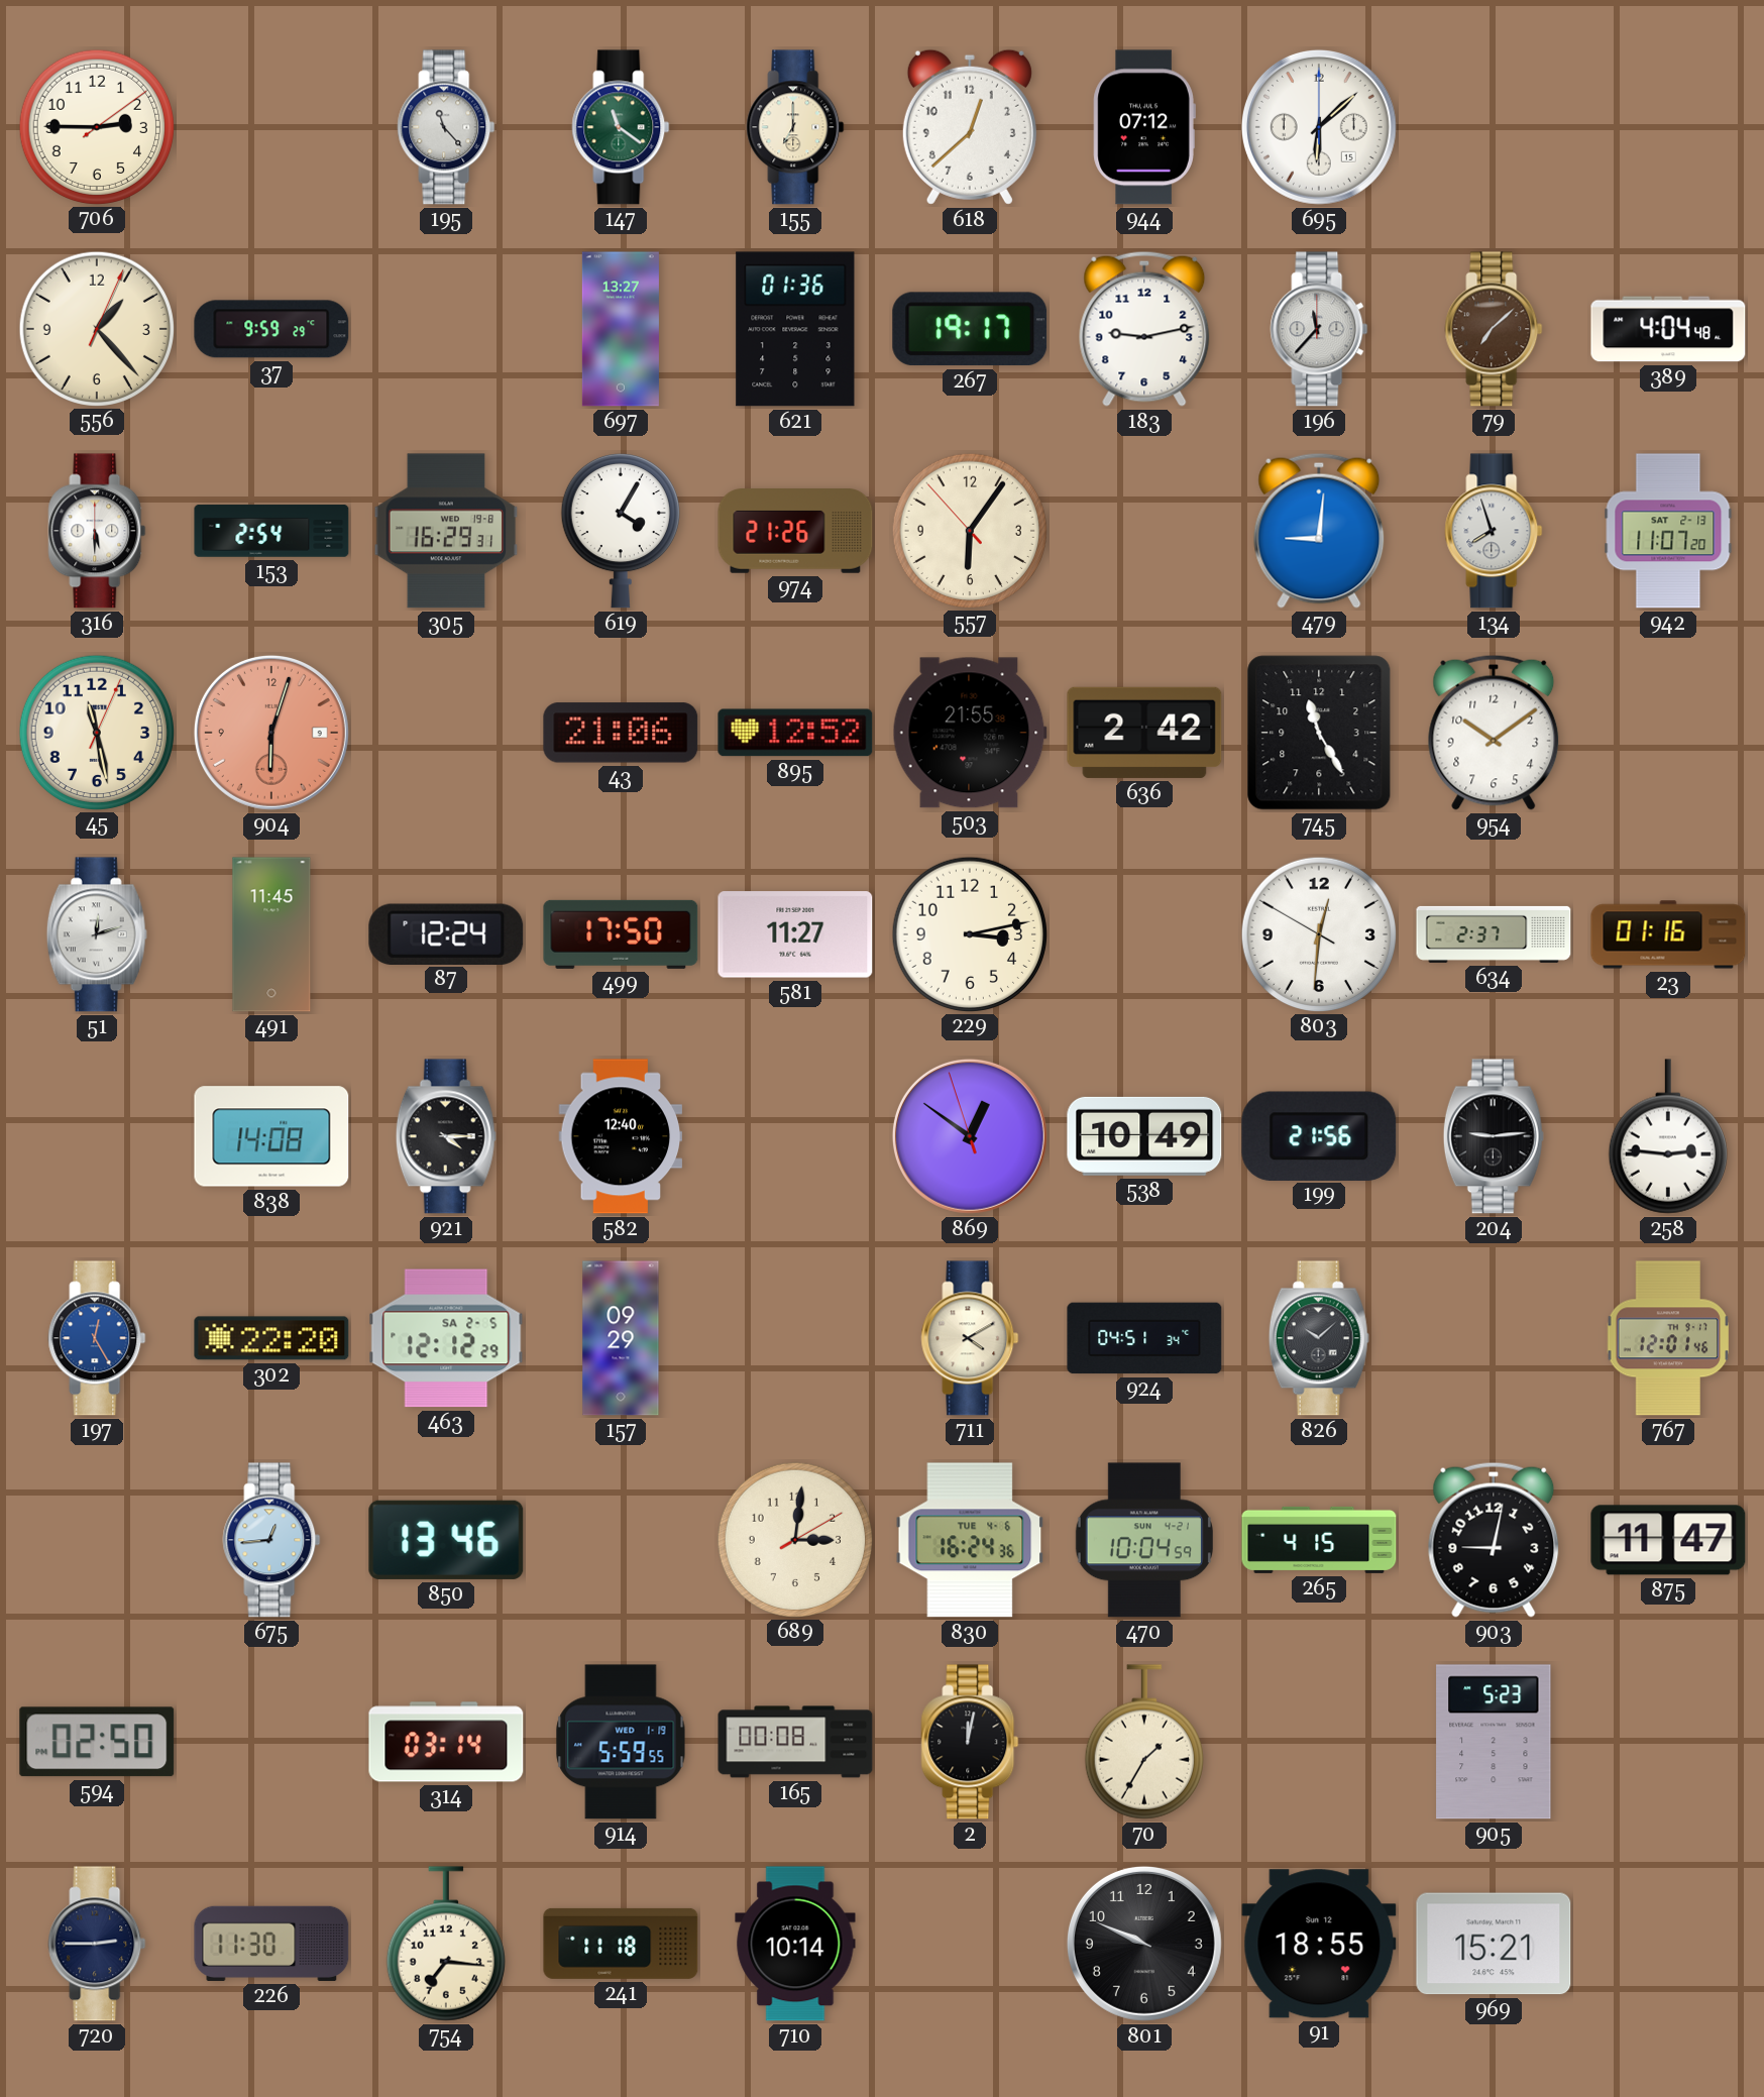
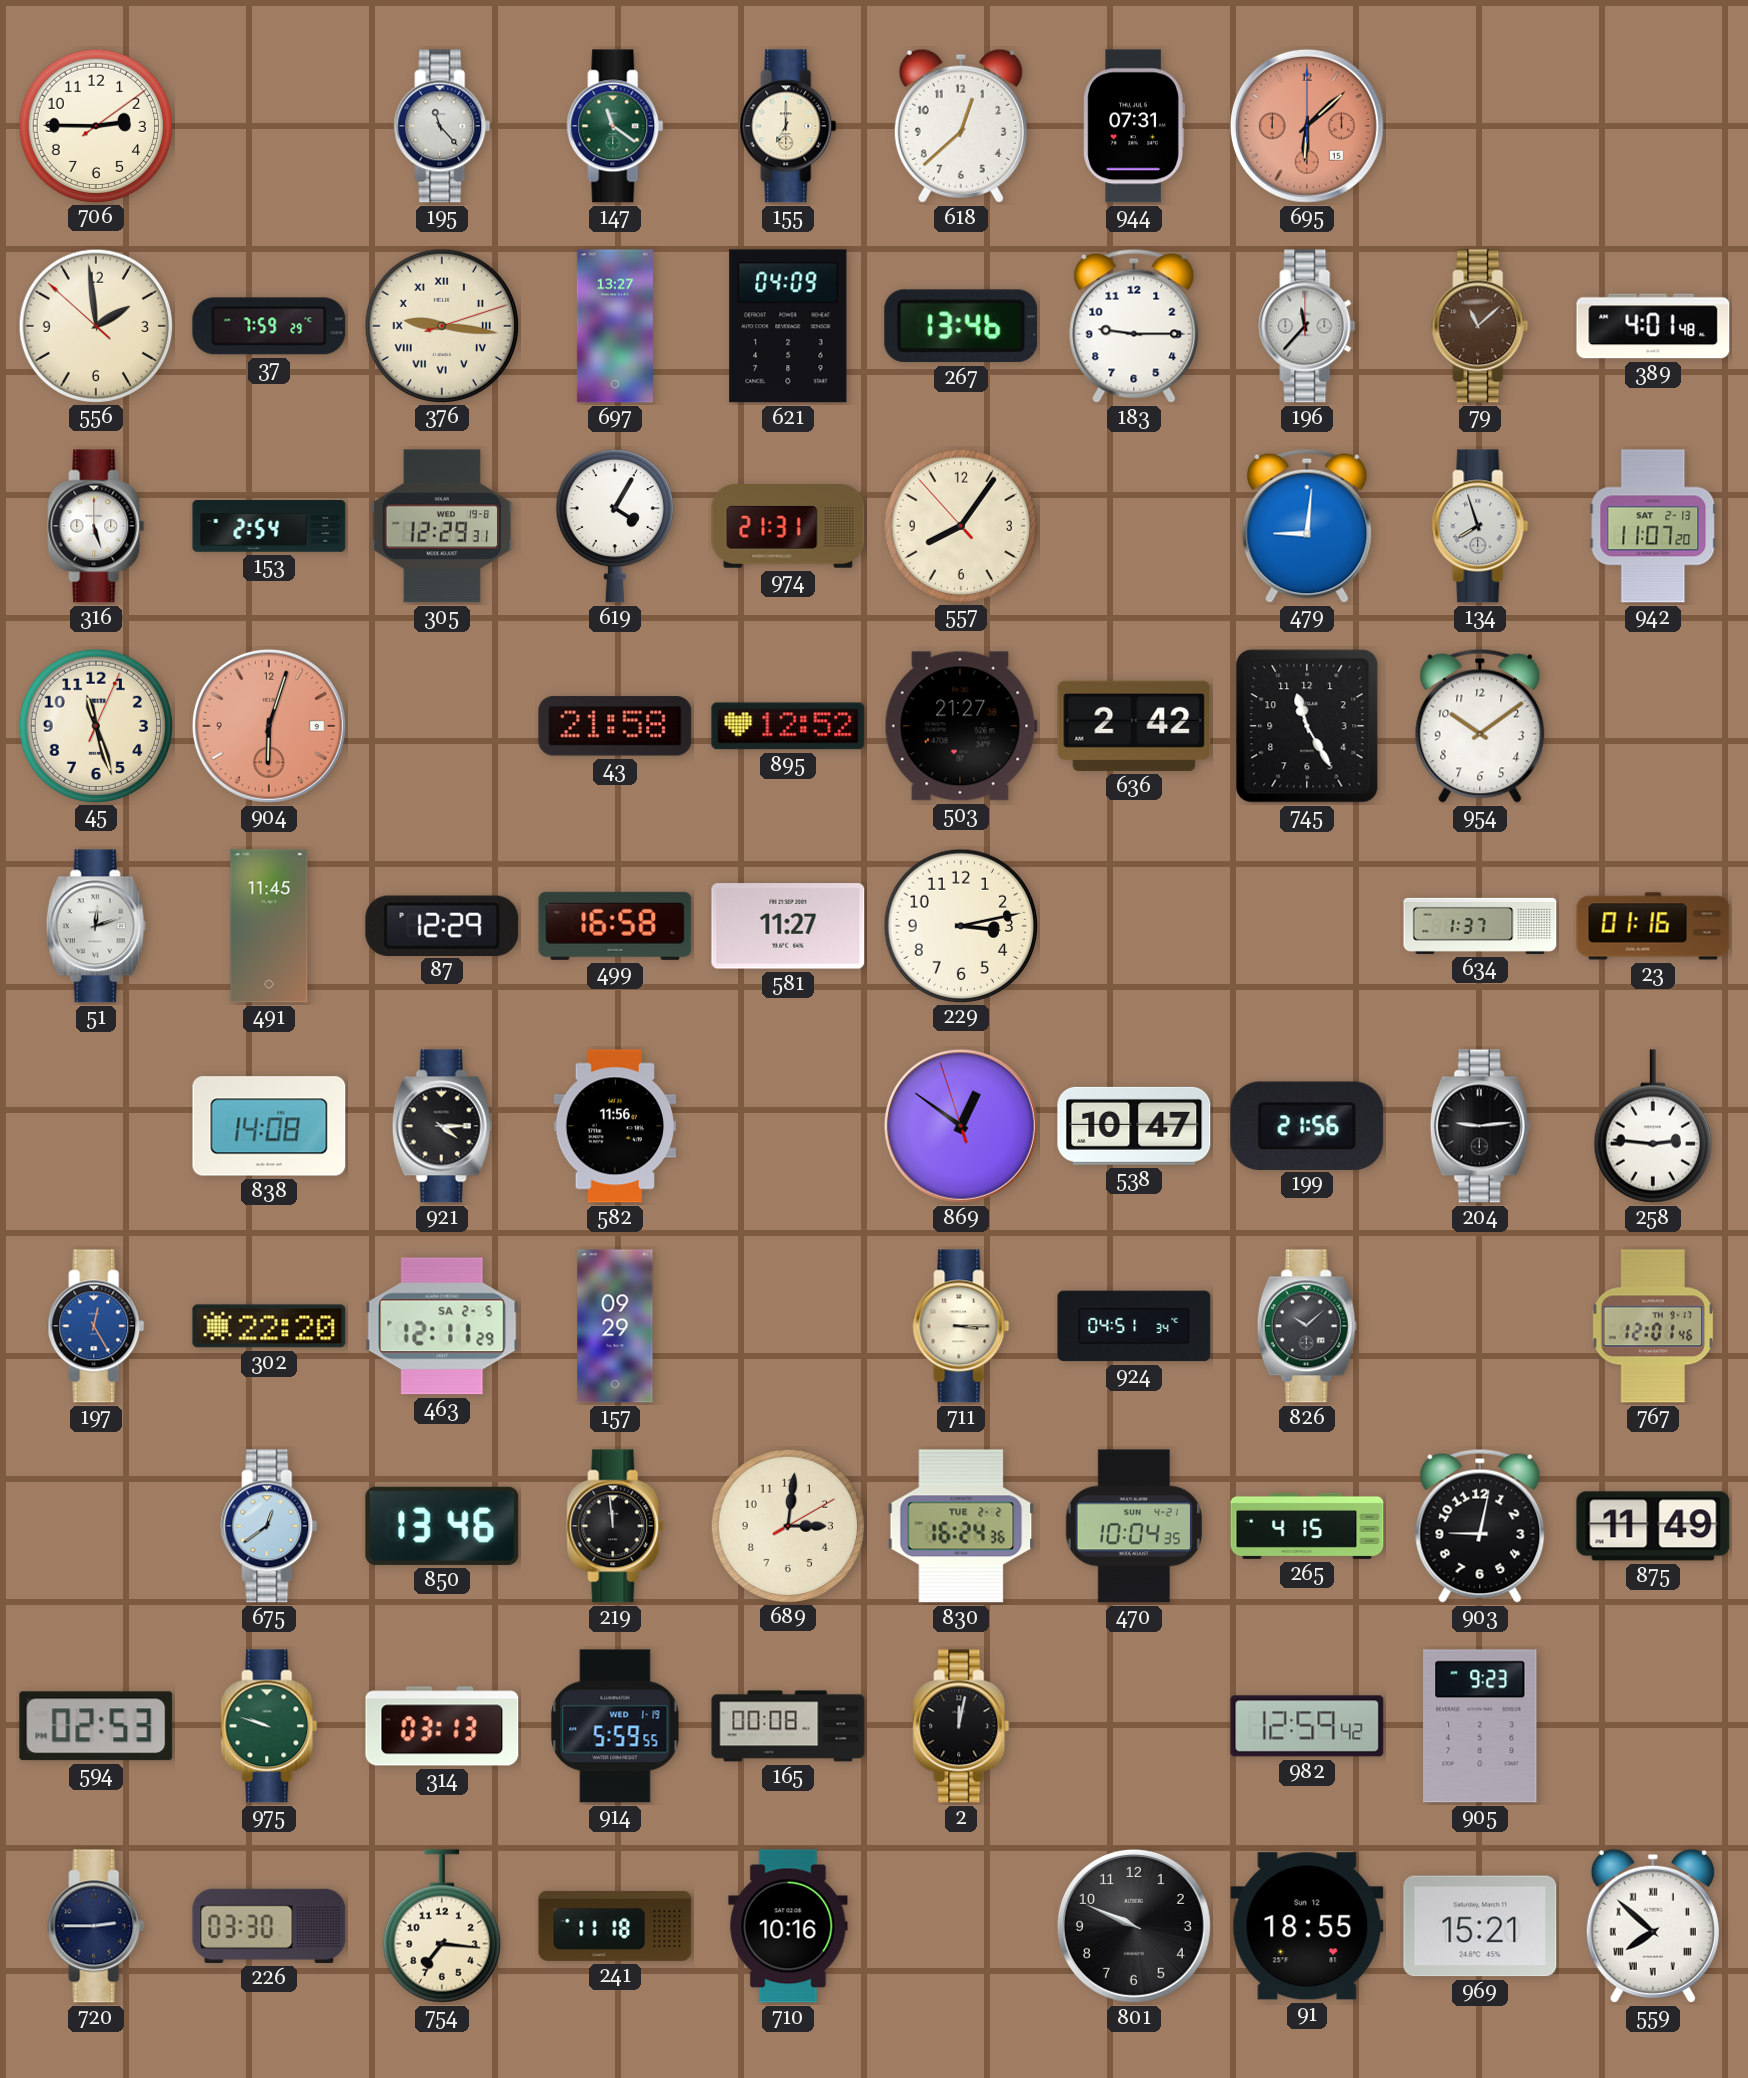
944: 07:12 -> 07:31
695 dial: white -> salmon
556: 1:23 -> 1:58
37: 9:59 -> 7:59
376: none -> 9:16
621: 01:36 -> 04:09
267: 19:17 -> 13:46
183: 9:13 -> 9:15
79: 7:08 -> 11:08
389: 4:04 -> 4:01
316: 5:30 -> 5:27
305: 16:29 -> 12:29
974: 21:26 -> 21:31
557: 6:05 -> 8:05
45: 11:28 -> 11:27
43: 21:06 -> 21:58
503: 21:55 -> 21:27
87: 12:24 -> 12:29
499: 17:50 -> 16:58
803: 12:30 -> none
634: 2:37 -> 1:37
582: 12:40 -> 11:56
538: 10:49 -> 10:47
463: 12:12 -> 12:11
711: 4:10 -> 3:15
675: 12:44 -> 12:39
219: none -> 11:59
830 date: TUE 4-6 -> TUE 2-2
470: 10:04:59 -> 10:04:35
875: 11:47 -> 11:49
594: 02:50 -> 02:53
975: none -> 9:48
314: 03:14 -> 03:13
70: 1:35 -> none
982: none -> 12:59
905: 5:23 -> 9:23
226: 11:30 -> 03:30
710: 10:14 -> 10:16
559: none -> 7:52
